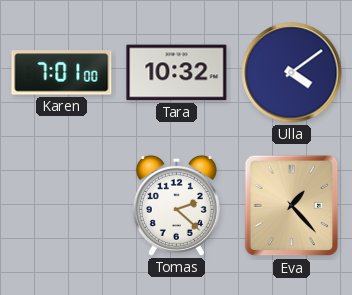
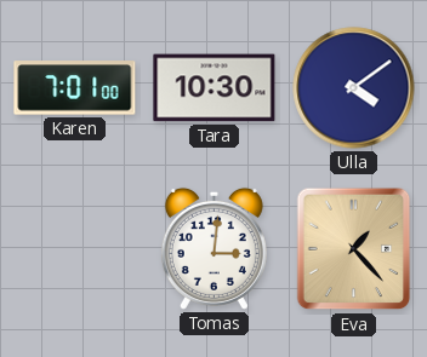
Tara: 10:32 -> 10:30
Tomas: 2:22 -> 3:01
